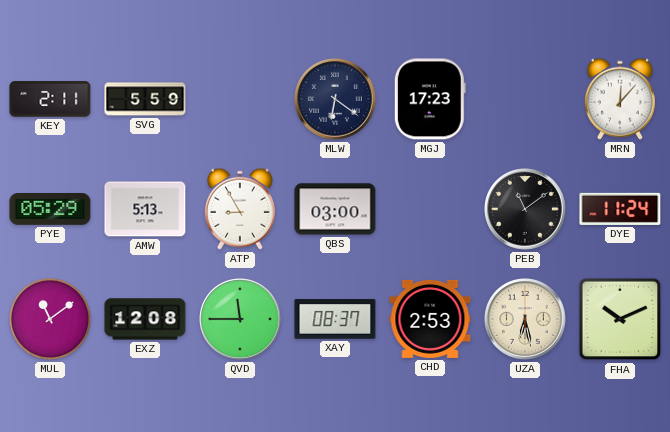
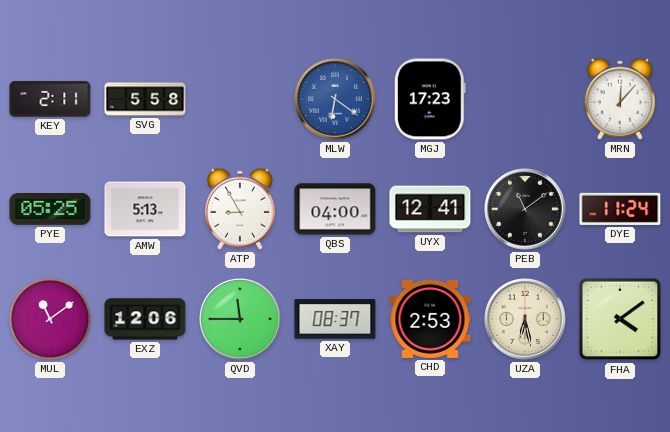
SVG: 5:59 -> 5:58
MLW dial: navy -> blue
PYE: 05:29 -> 05:25
QBS: 03:00 -> 04:00
UYX: none -> 12:41
EXZ: 12:08 -> 12:06
FHA: 10:11 -> 4:09
